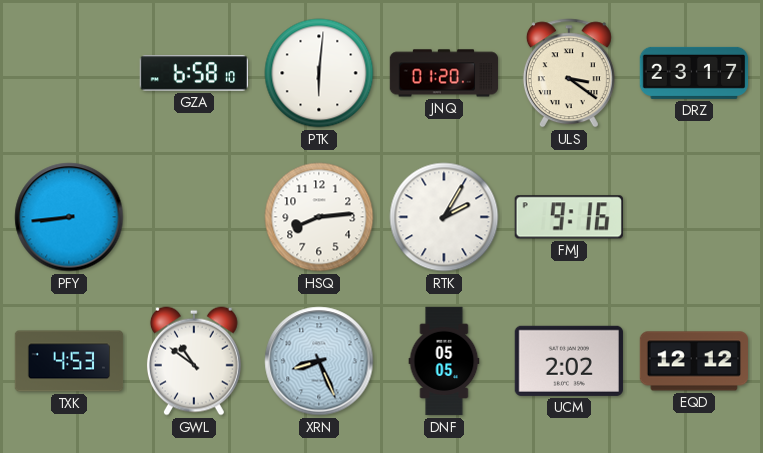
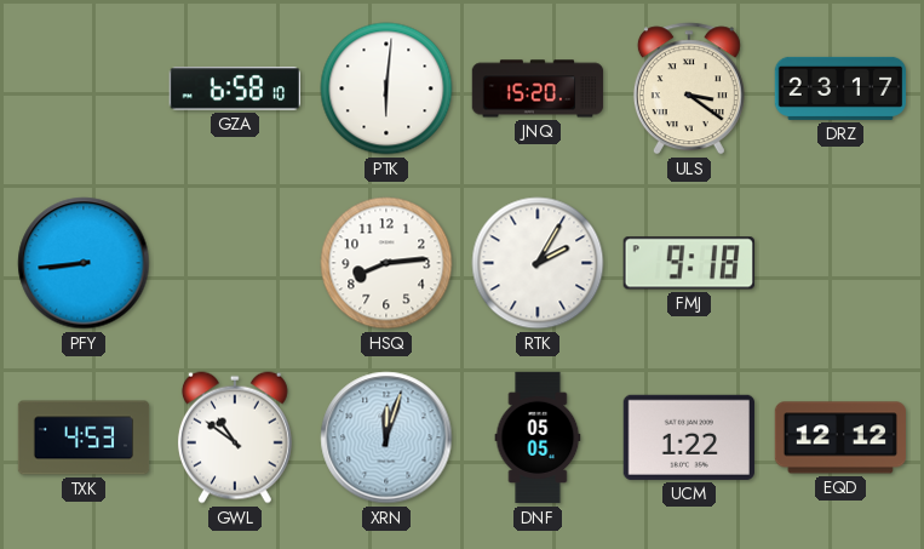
JNQ: 01:20 -> 15:20
FMJ: 9:16 -> 9:18
XRN: 8:26 -> 12:03
UCM: 2:02 -> 1:22
